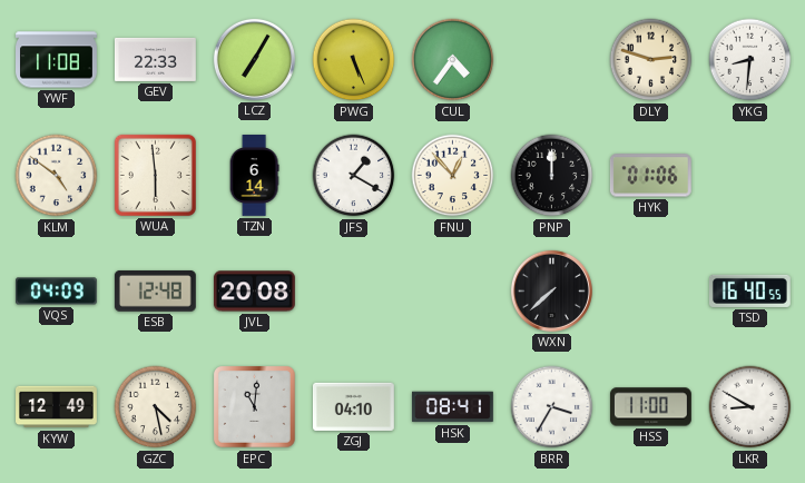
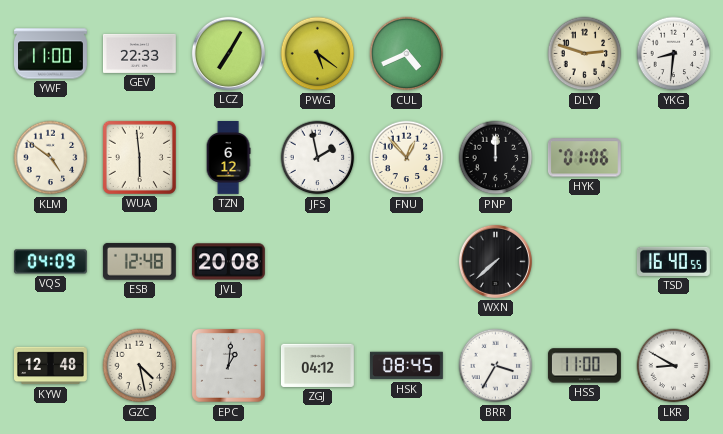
YWF: 11:08 -> 11:00
PWG: 5:26 -> 5:21
CUL: 4:36 -> 4:41
TZN: 6:14 -> 6:12
JFS: 1:20 -> 1:58
KYW: 12:49 -> 12:48
EPC: 11:01 -> 1:01
ZGJ: 04:10 -> 04:12
HSK: 08:41 -> 08:45
